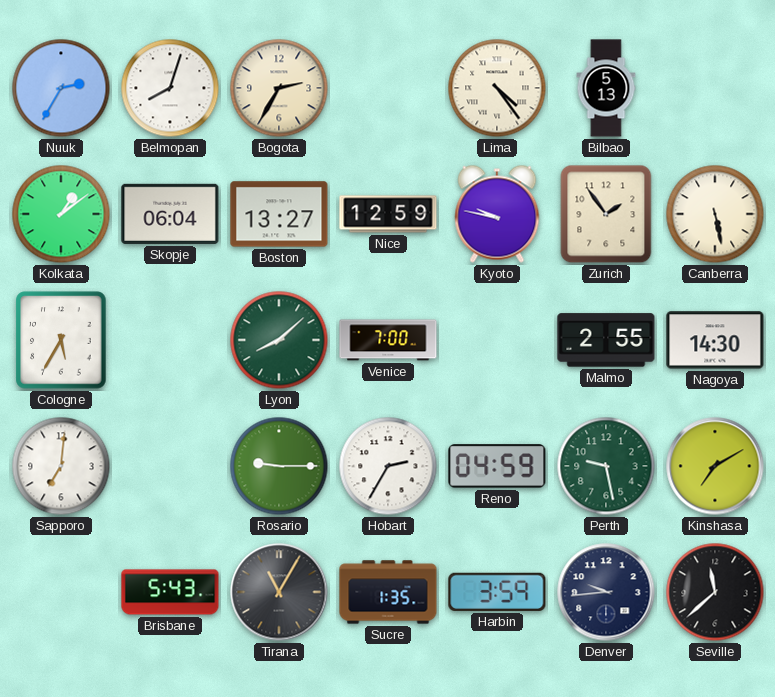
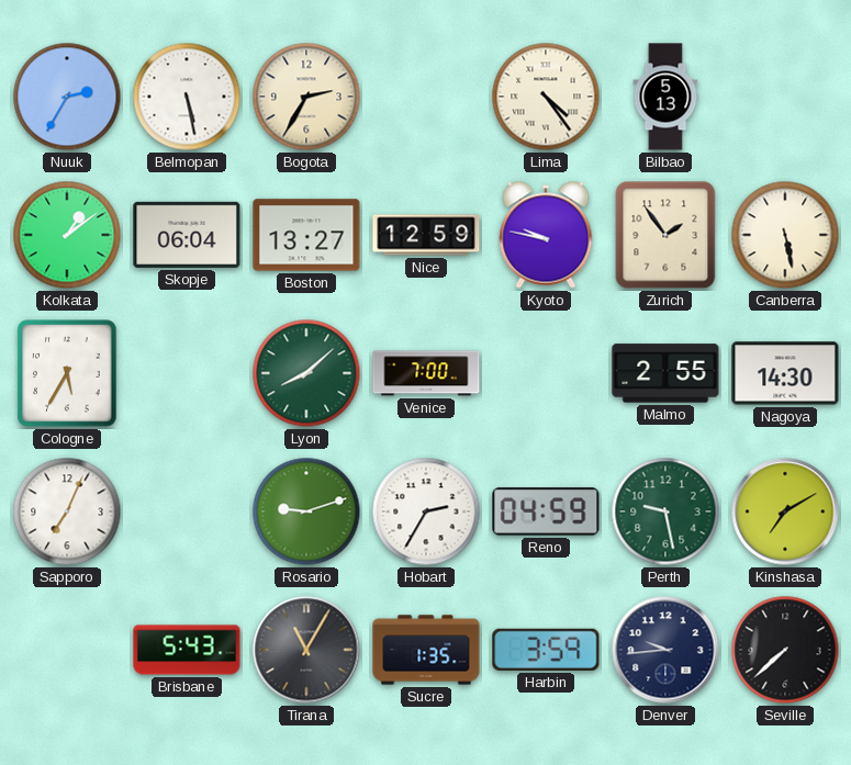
Belmopan: 8:03 -> 5:28
Sapporo: 7:01 -> 7:04
Rosario: 9:15 -> 9:12
Seville: 11:38 -> 7:38
